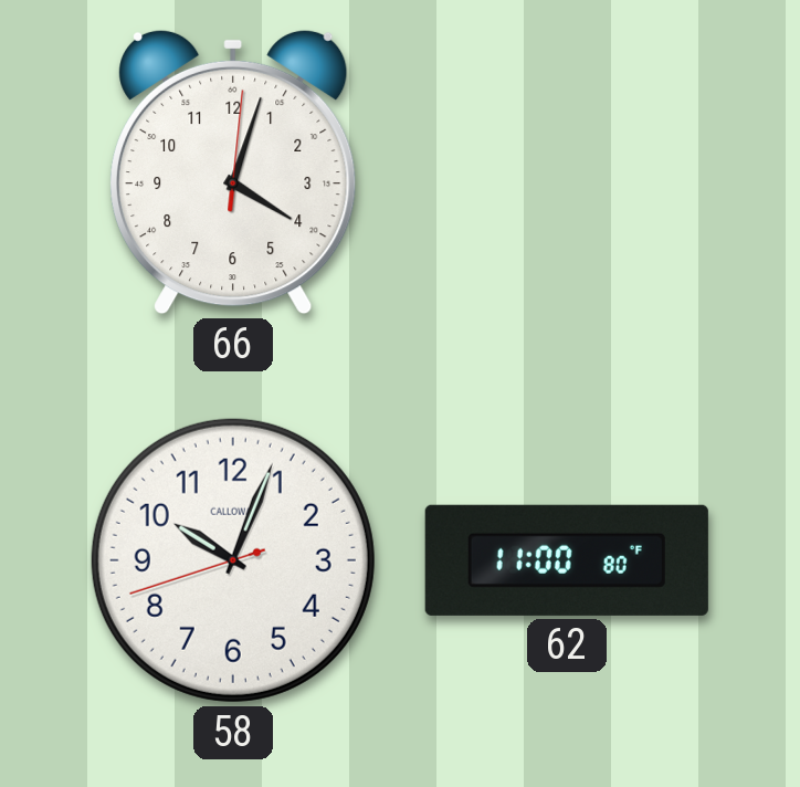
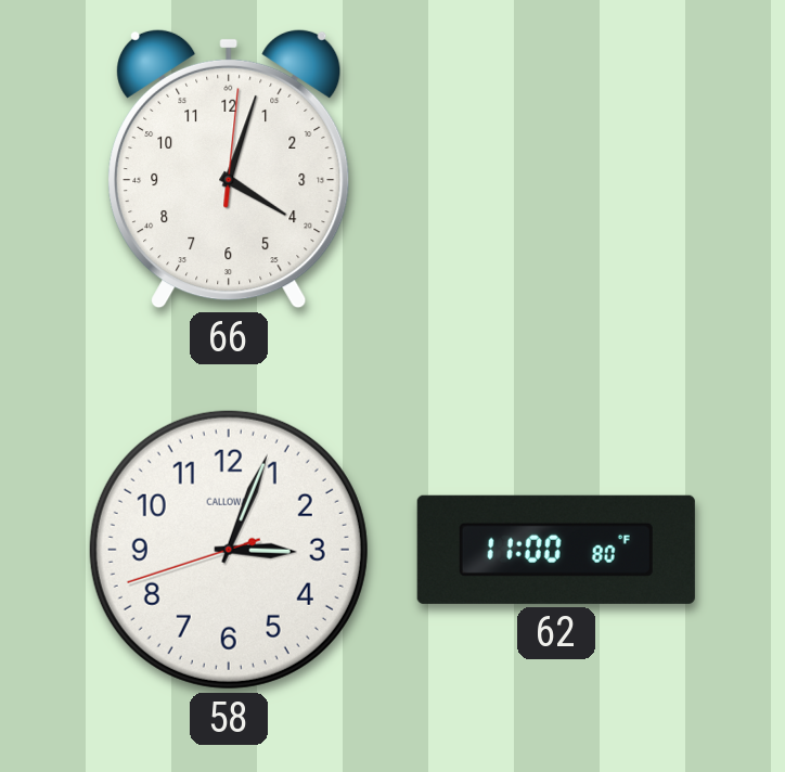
58: 10:03 -> 3:03
